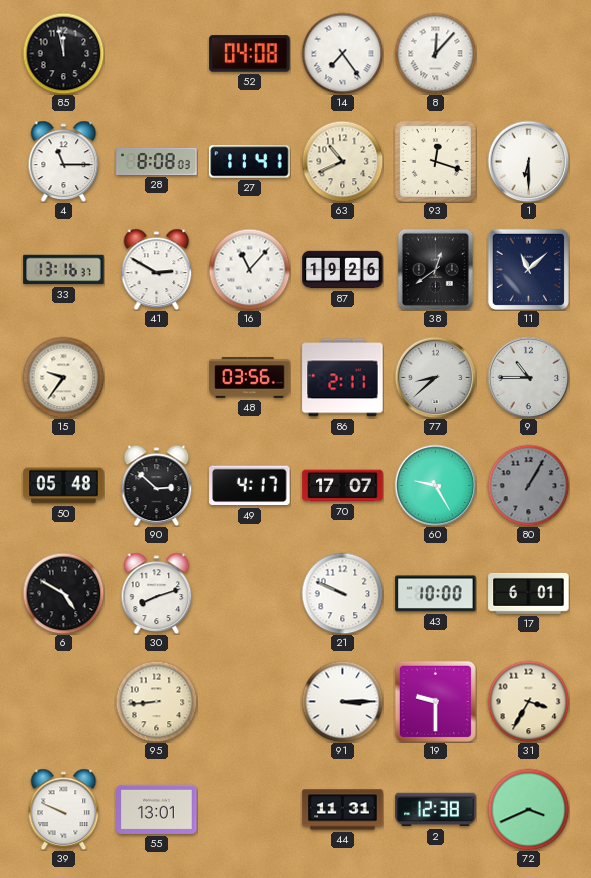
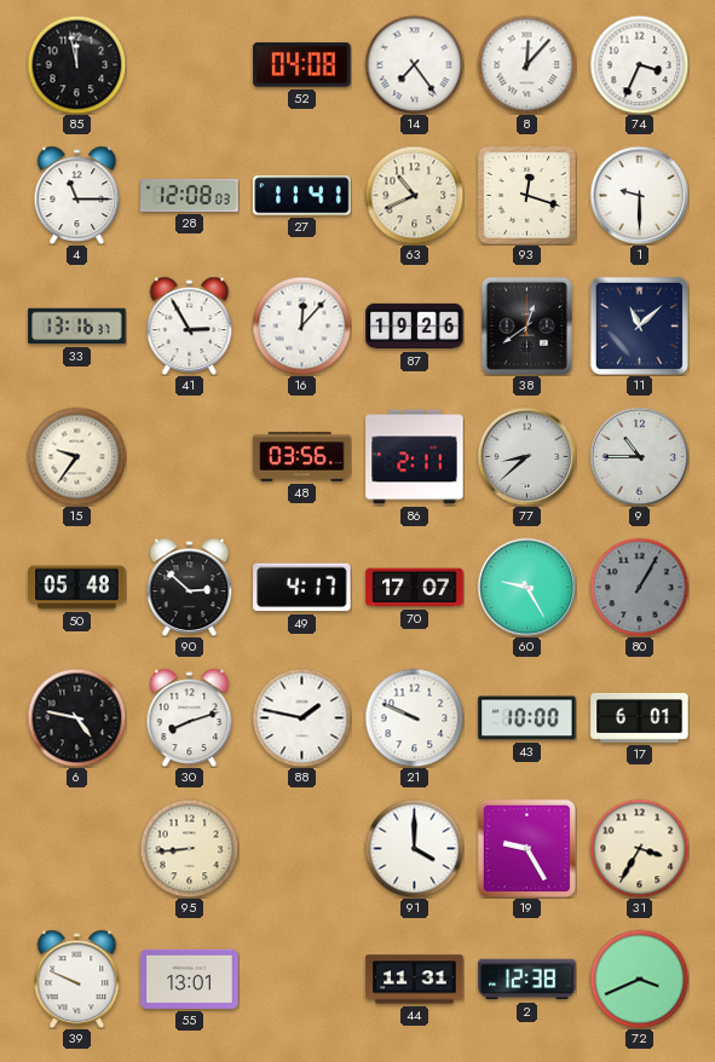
74: none -> 3:34
28: 8:08 -> 12:08
1: 6:30 -> 9:30
41: 2:50 -> 2:55
16: 11:07 -> 12:07
6: 4:50 -> 4:47
88: none -> 1:47
91: 3:15 -> 4:00
19: 9:30 -> 9:25
